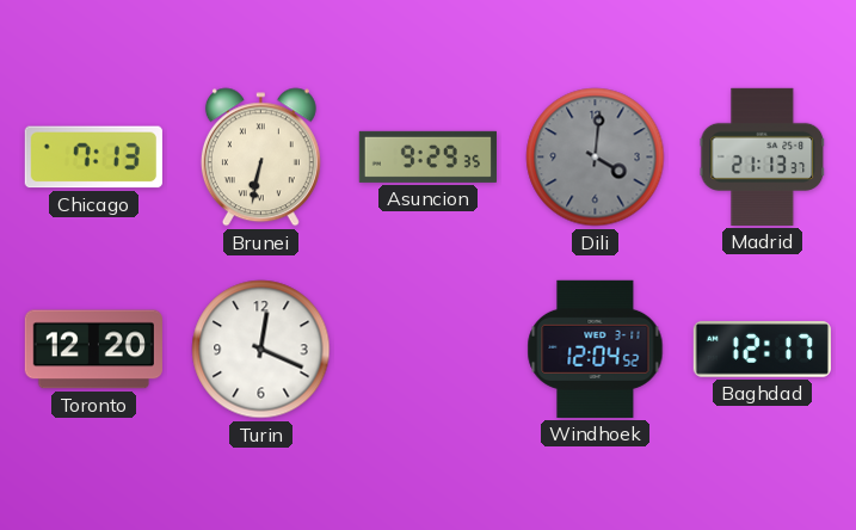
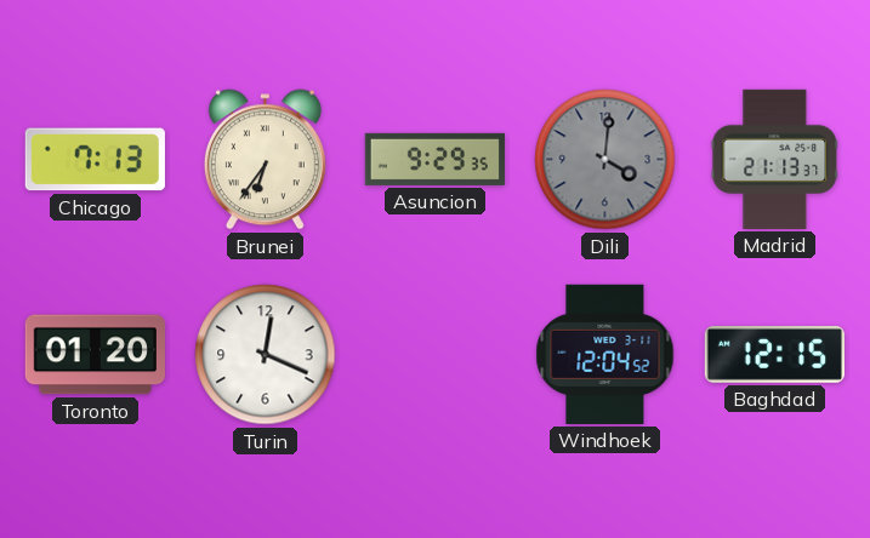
Brunei: 6:32 -> 6:36
Toronto: 12:20 -> 01:20
Baghdad: 12:17 -> 12:15
